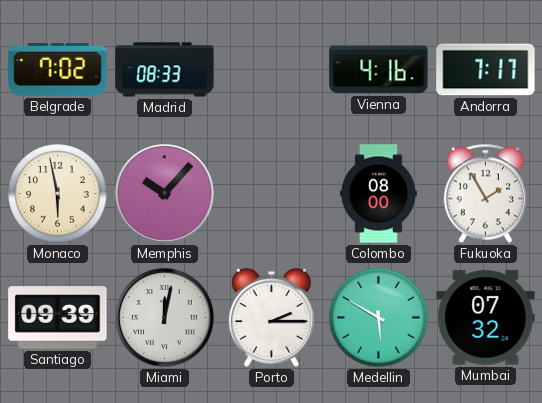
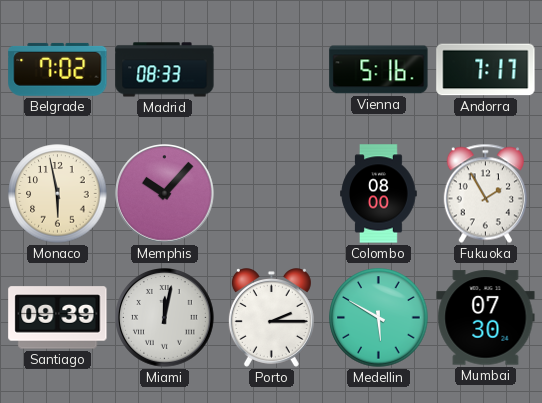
Vienna: 4:16 -> 5:16
Mumbai: 07:32 -> 07:30
